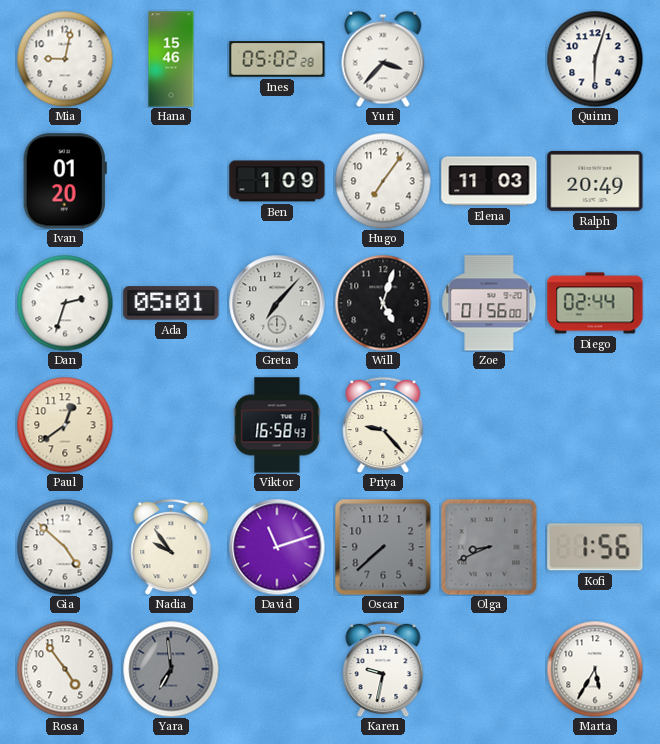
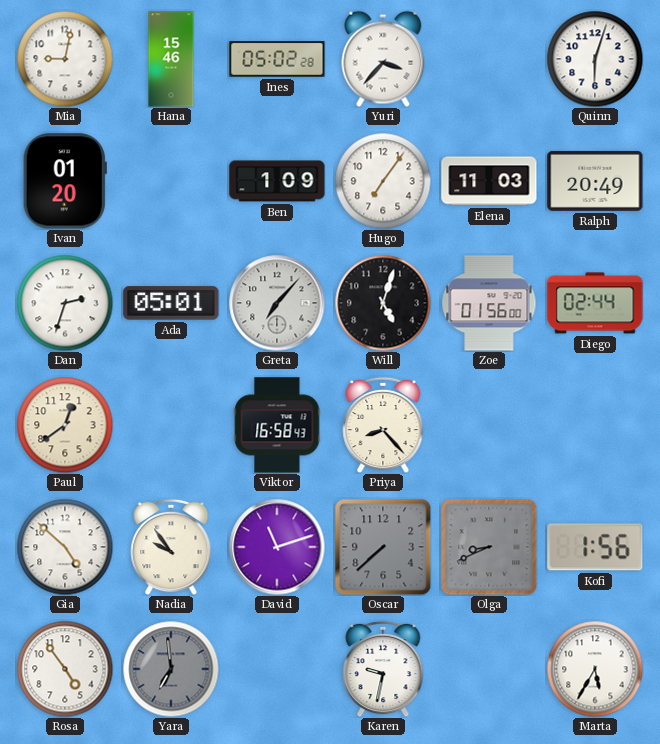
Priya: 9:23 -> 8:23
